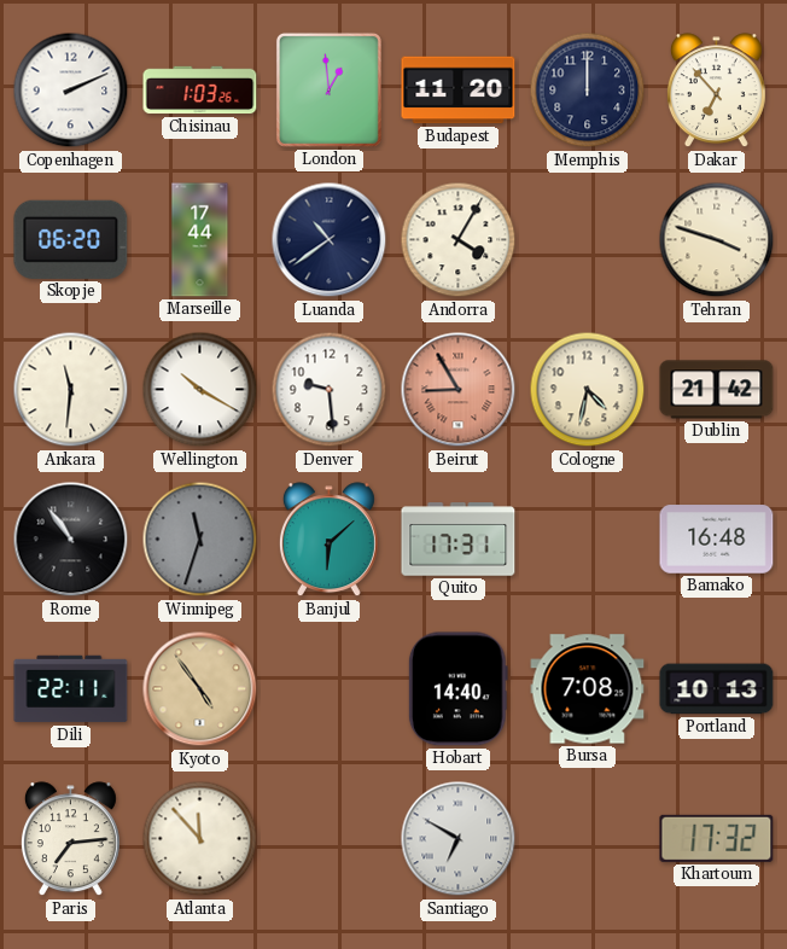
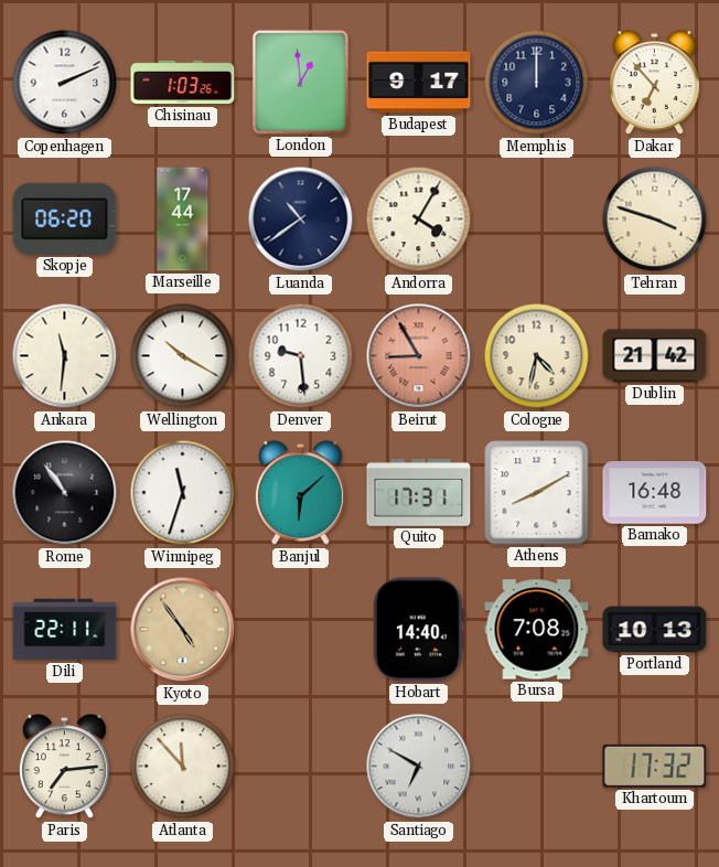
Budapest: 11:20 -> 9:17
Winnipeg dial: grey -> white
Athens: none -> 8:10
